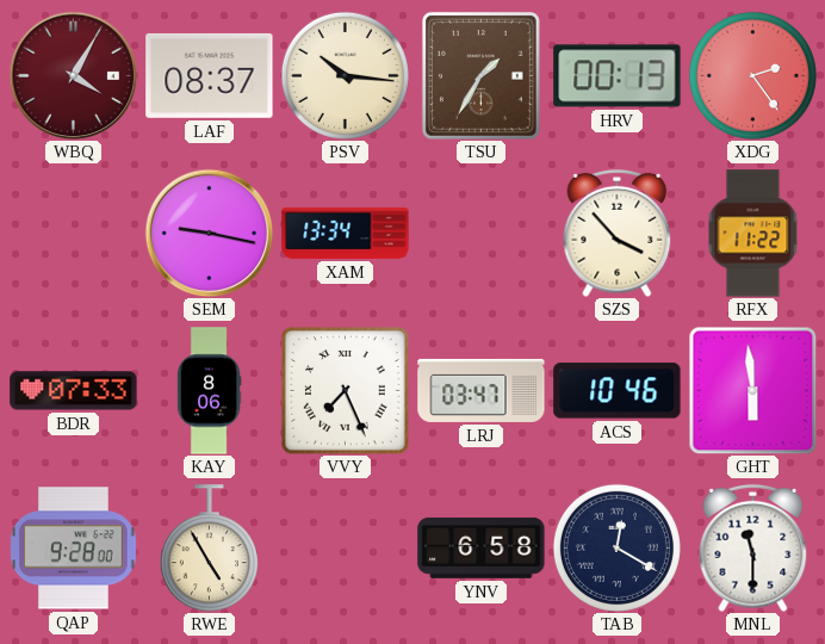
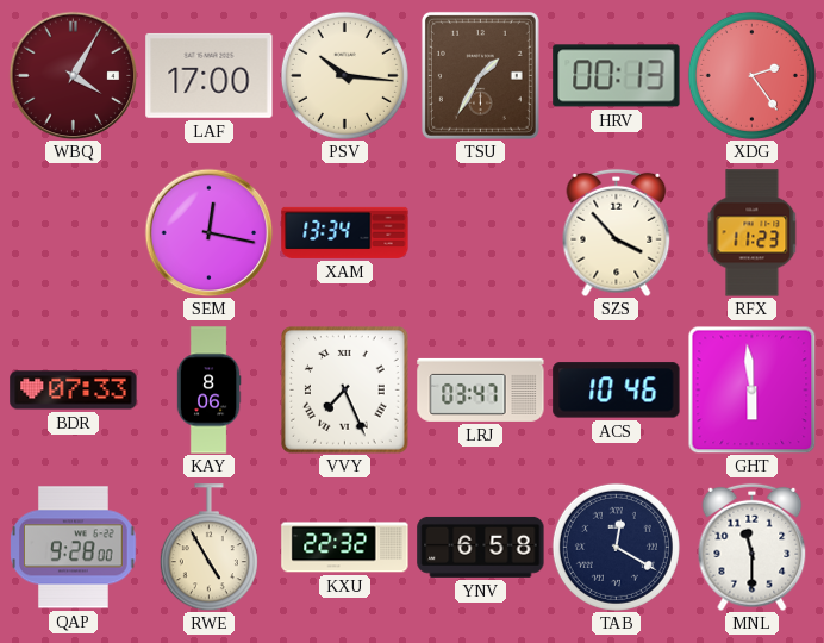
LAF: 08:37 -> 17:00
SEM: 9:17 -> 12:17
RFX: 11:22 -> 11:23
KXU: none -> 22:32
